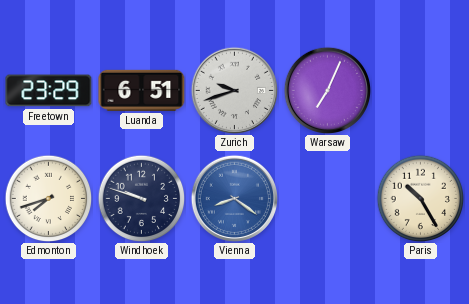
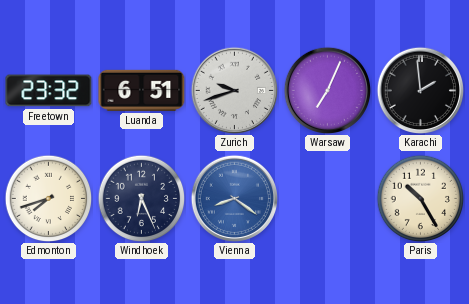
Freetown: 23:29 -> 23:32
Karachi: none -> 1:59
Windhoek: 9:48 -> 6:26
